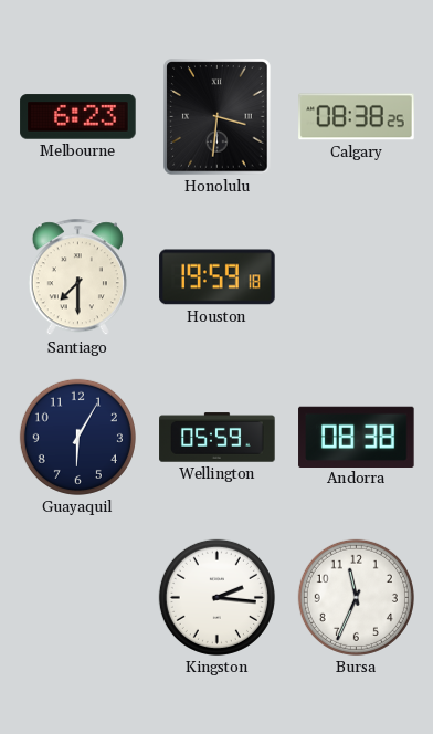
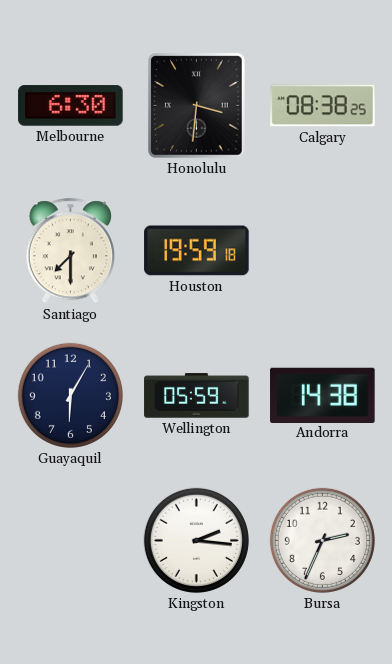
Melbourne: 6:23 -> 6:30
Andorra: 08:38 -> 14:38
Bursa: 11:34 -> 2:34
